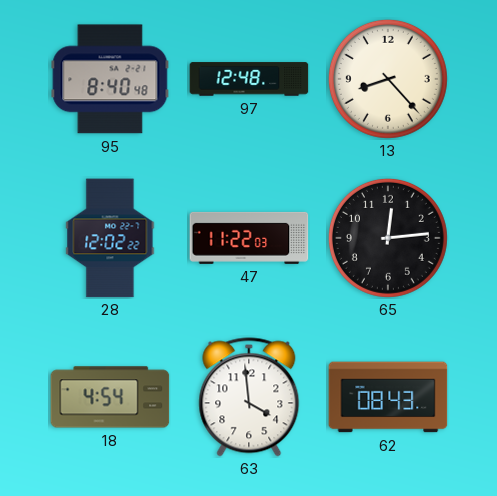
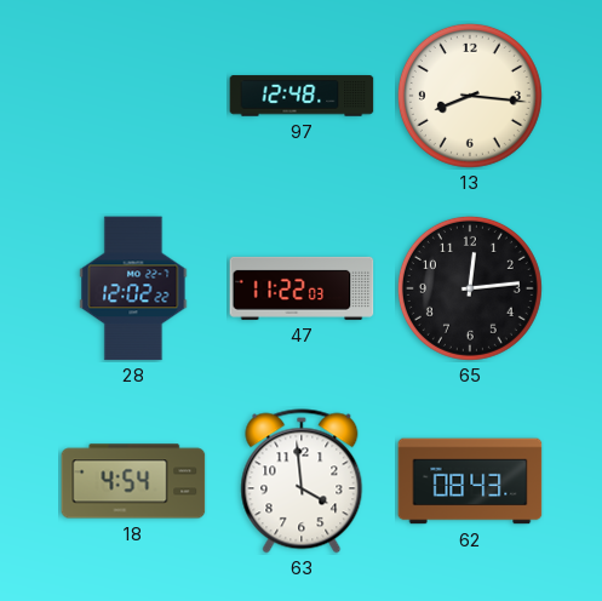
95: 8:40 -> none
13: 8:23 -> 8:16
